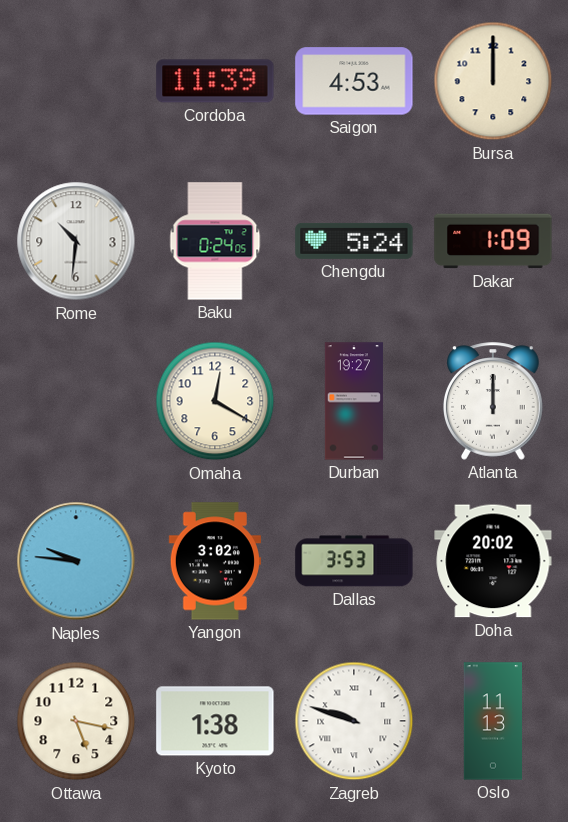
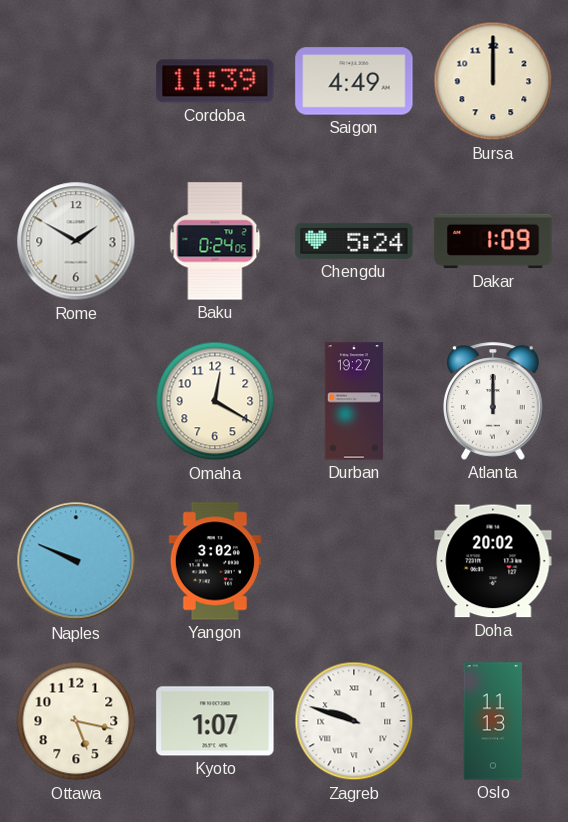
Saigon: 4:53 -> 4:49
Rome: 10:31 -> 1:50
Naples: 9:46 -> 9:49
Dallas: 3:53 -> none
Kyoto: 1:38 -> 1:07
